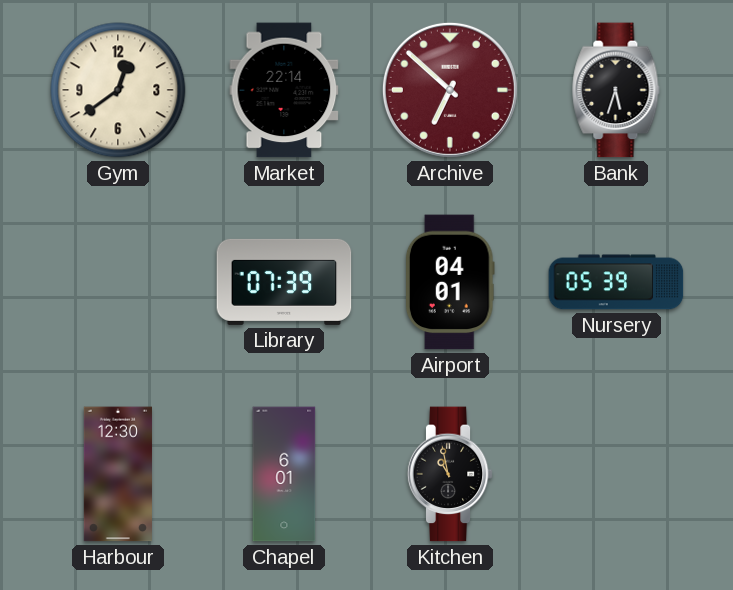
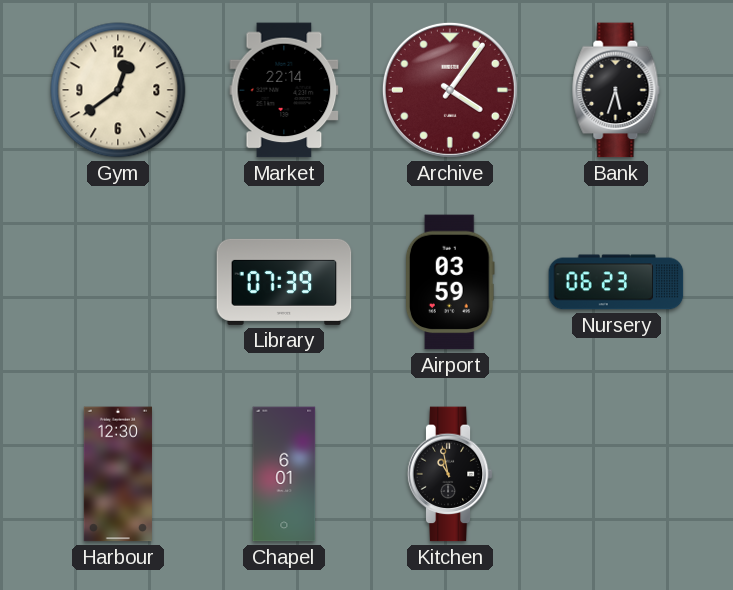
Archive: 6:52 -> 4:06
Airport: 04:01 -> 03:59
Nursery: 05:39 -> 06:23
